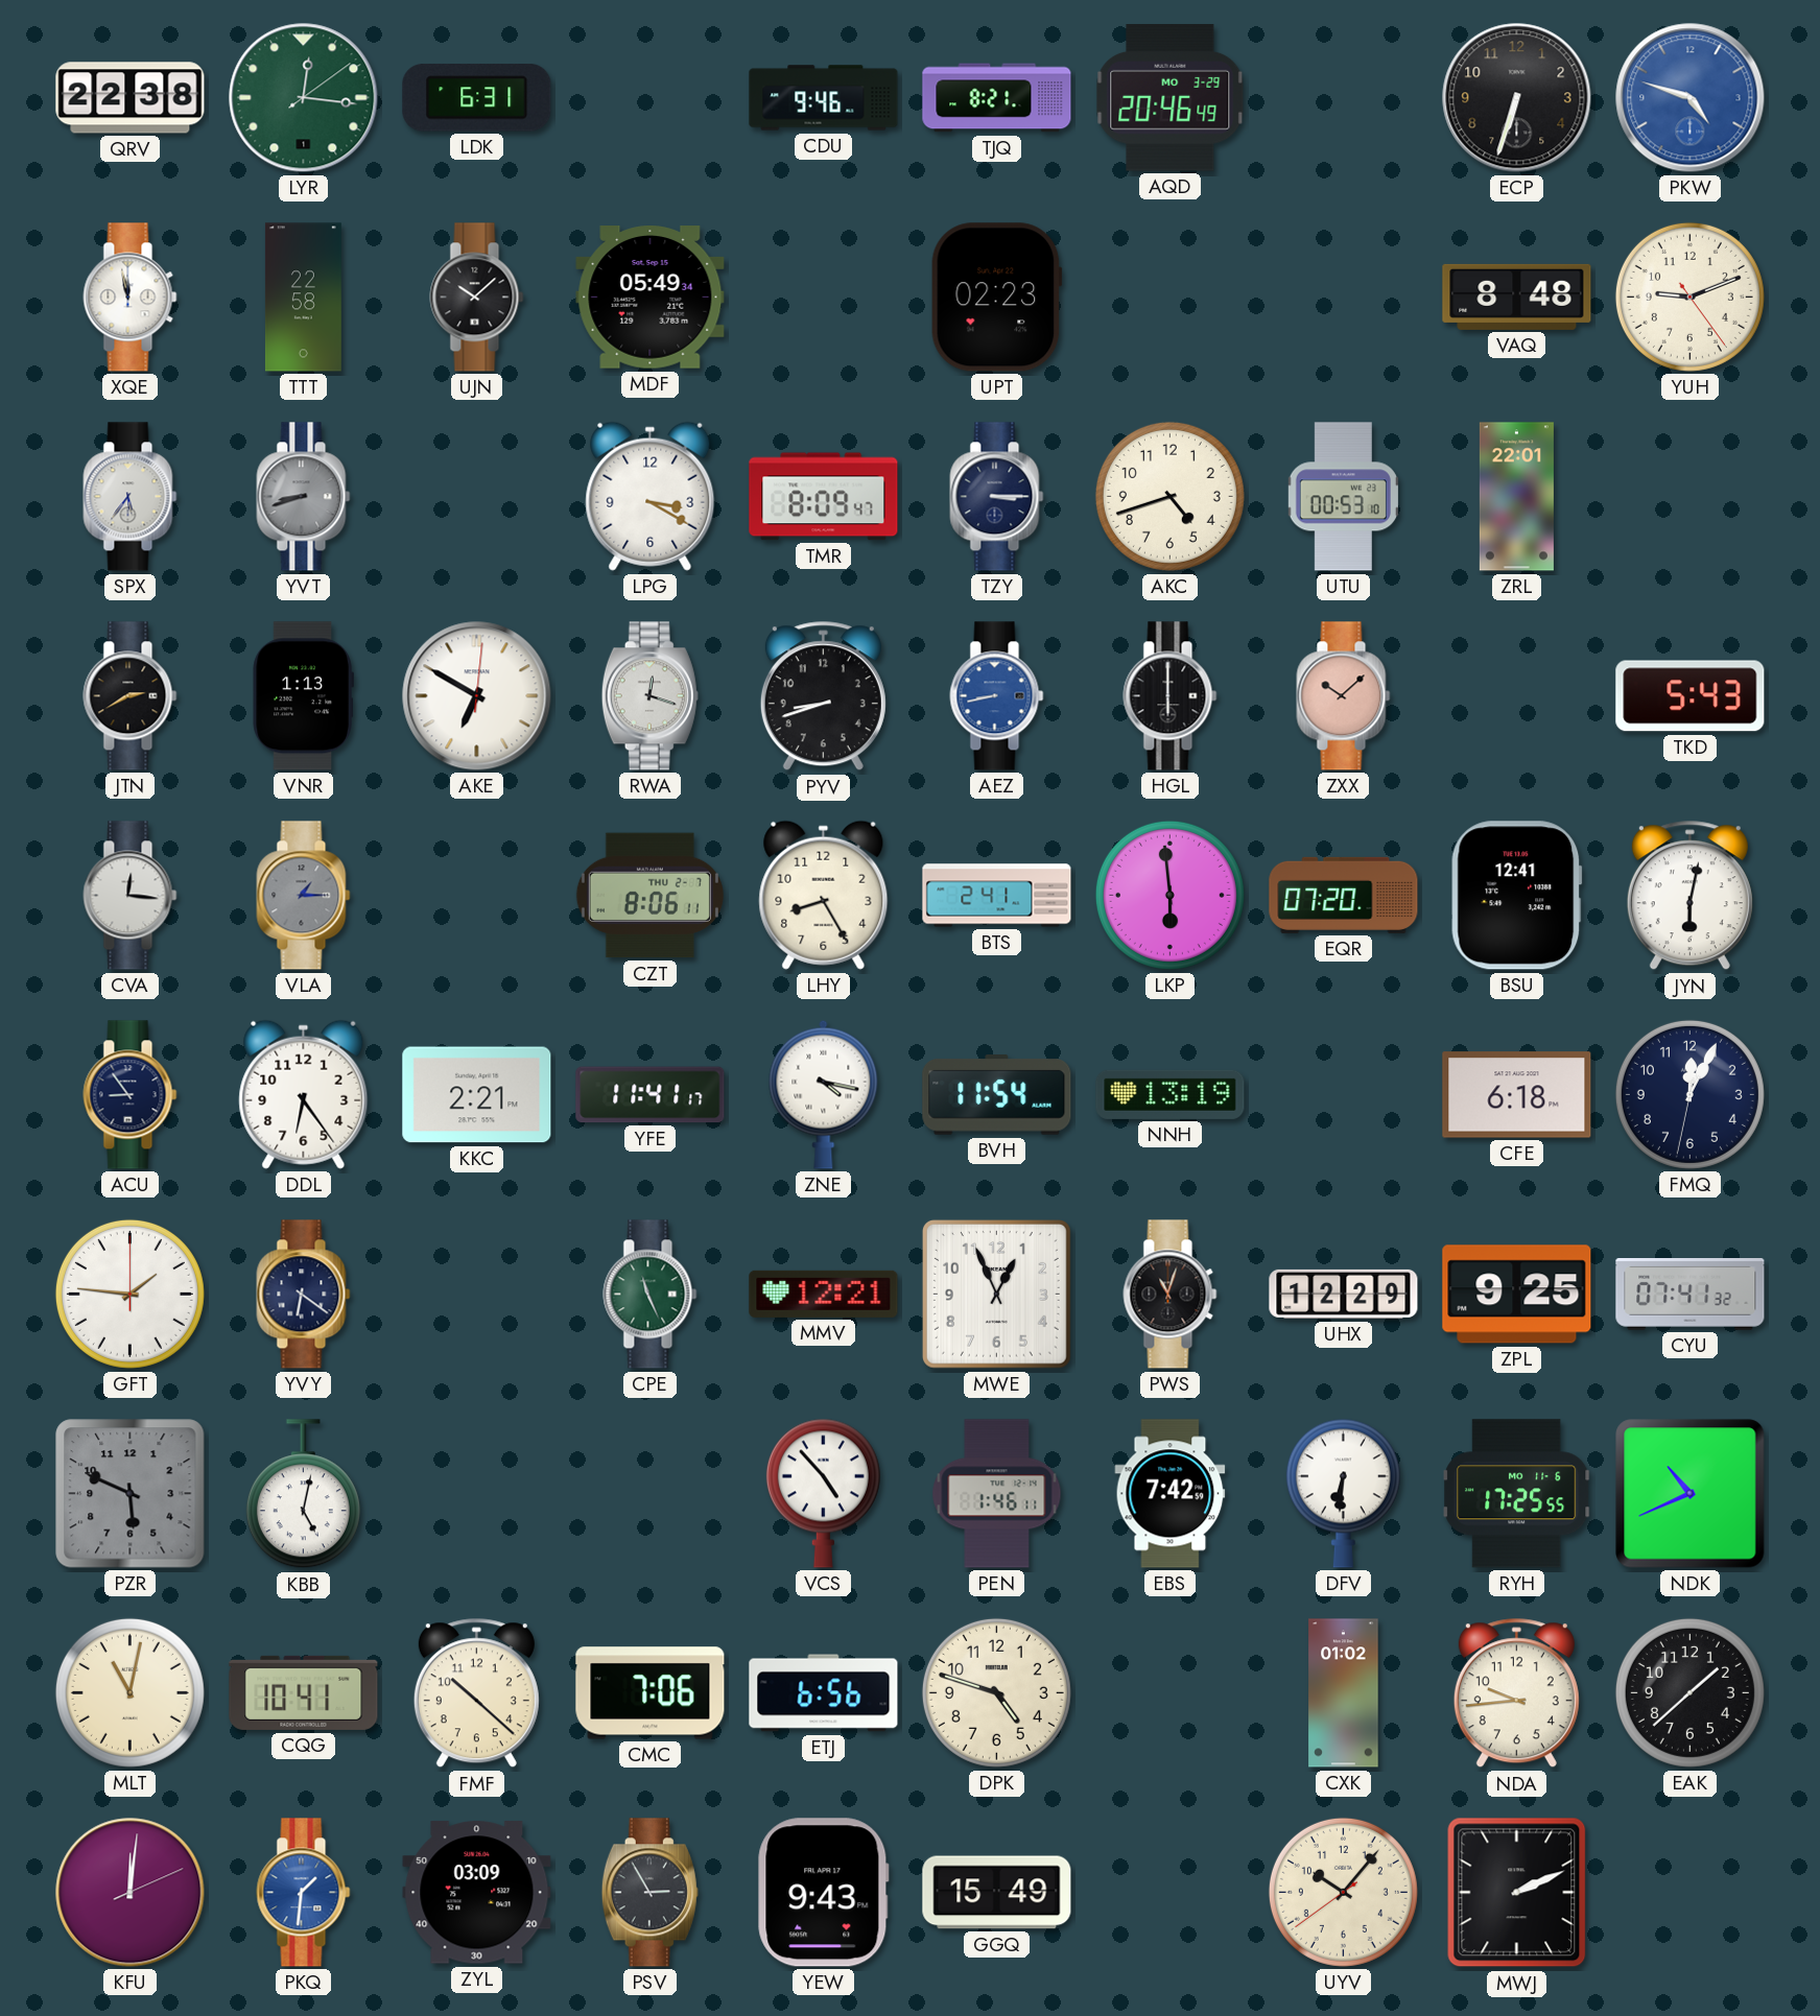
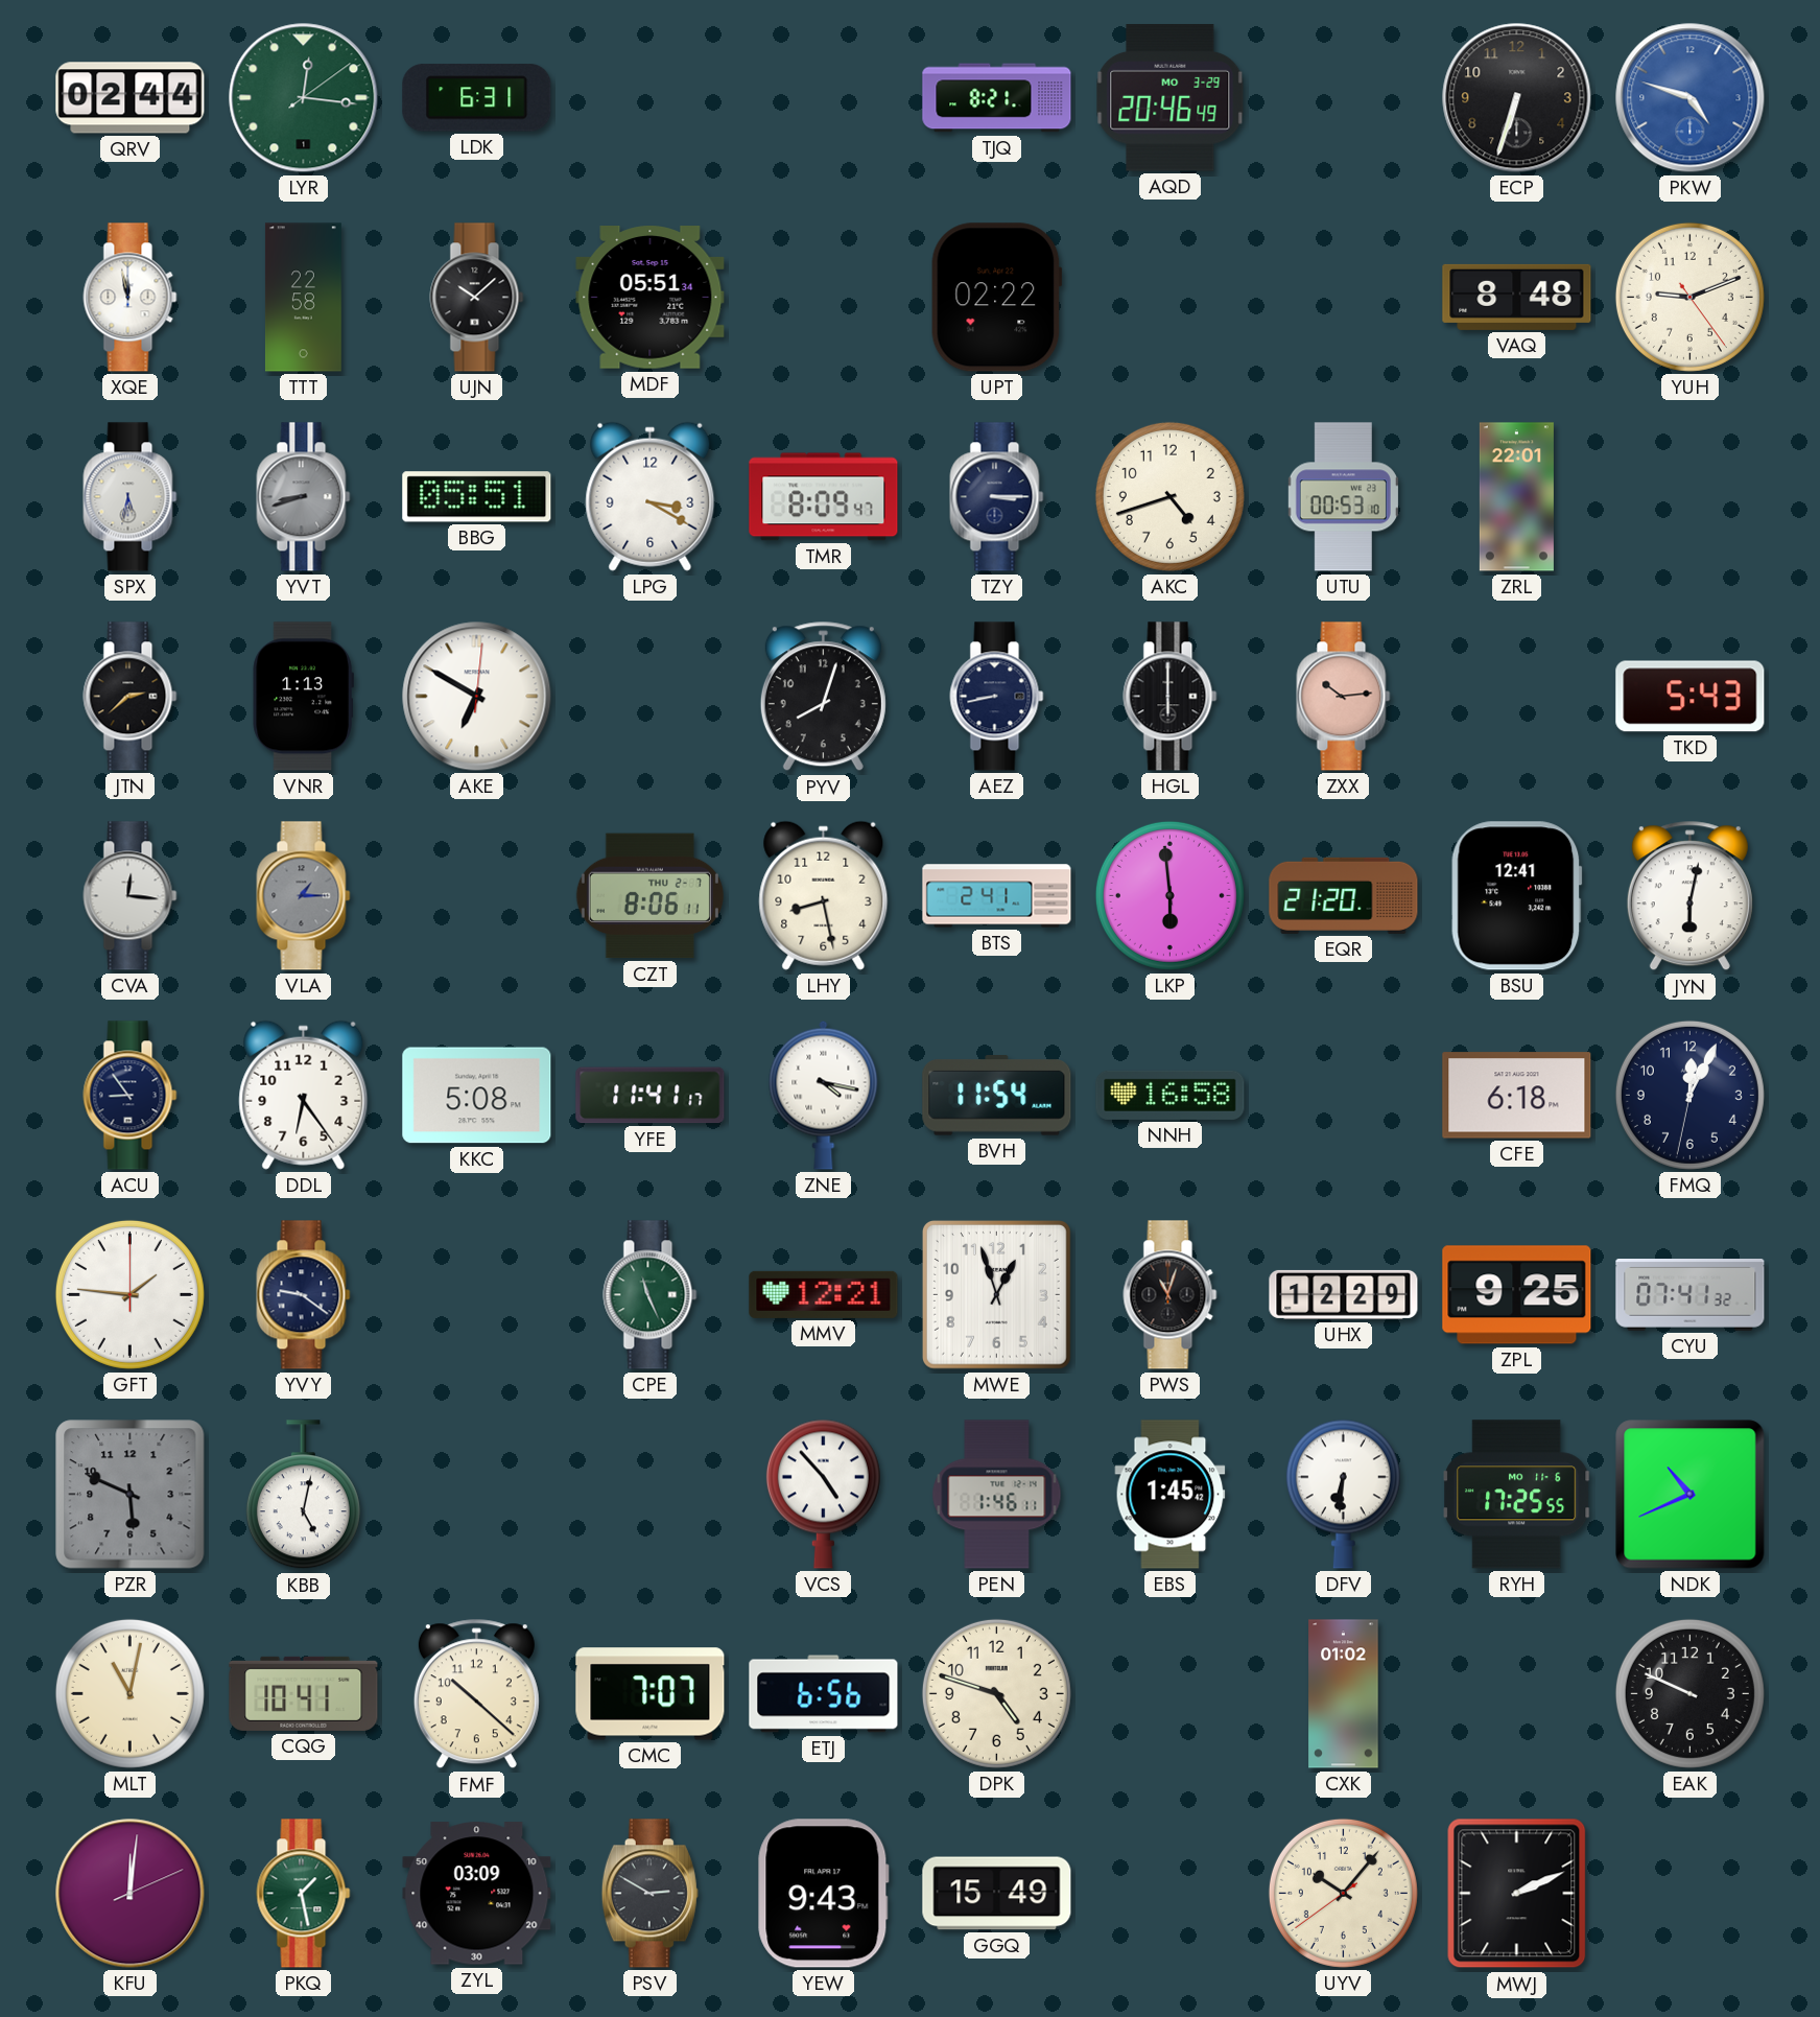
QRV: 22:38 -> 02:44
CDU: 9:46 -> none
MDF: 05:49 -> 05:51
UPT: 02:23 -> 02:22
SPX: 5:36 -> 5:32
BBG: none -> 05:51
JTN: 2:40 -> 2:38
RWA: 12:18 -> none
PYV: 8:42 -> 8:03
AEZ dial: blue -> navy
ZXX: 10:08 -> 10:14
LHY: 8:25 -> 8:28
EQR: 07:20 -> 21:20
KKC: 2:21 -> 5:08
NNH: 13:19 -> 16:58
YVY: 6:21 -> 9:21
MWE: 12:56 -> 12:57
EBS: 7:42 -> 1:45
CMC: 7:06 -> 7:07
NDA: 9:44 -> none
EAK: 1:38 -> 9:49
PKQ: 1:31 -> 1:28
PKQ dial: blue -> green
PSV: 2:55 -> 2:50
